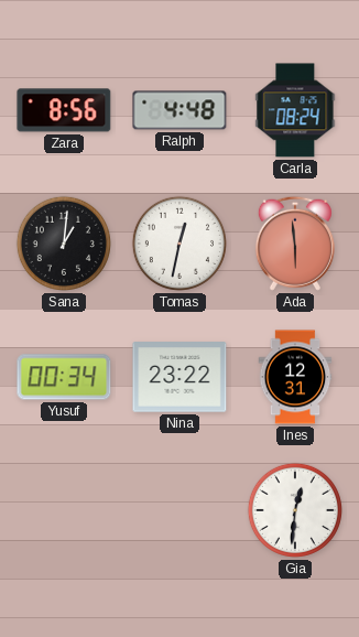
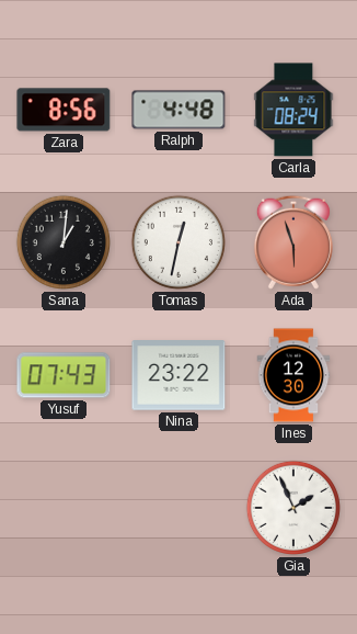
Ada: 5:59 -> 5:57
Yusuf: 00:34 -> 07:43
Ines: 12:31 -> 12:30
Gia: 12:31 -> 1:56
